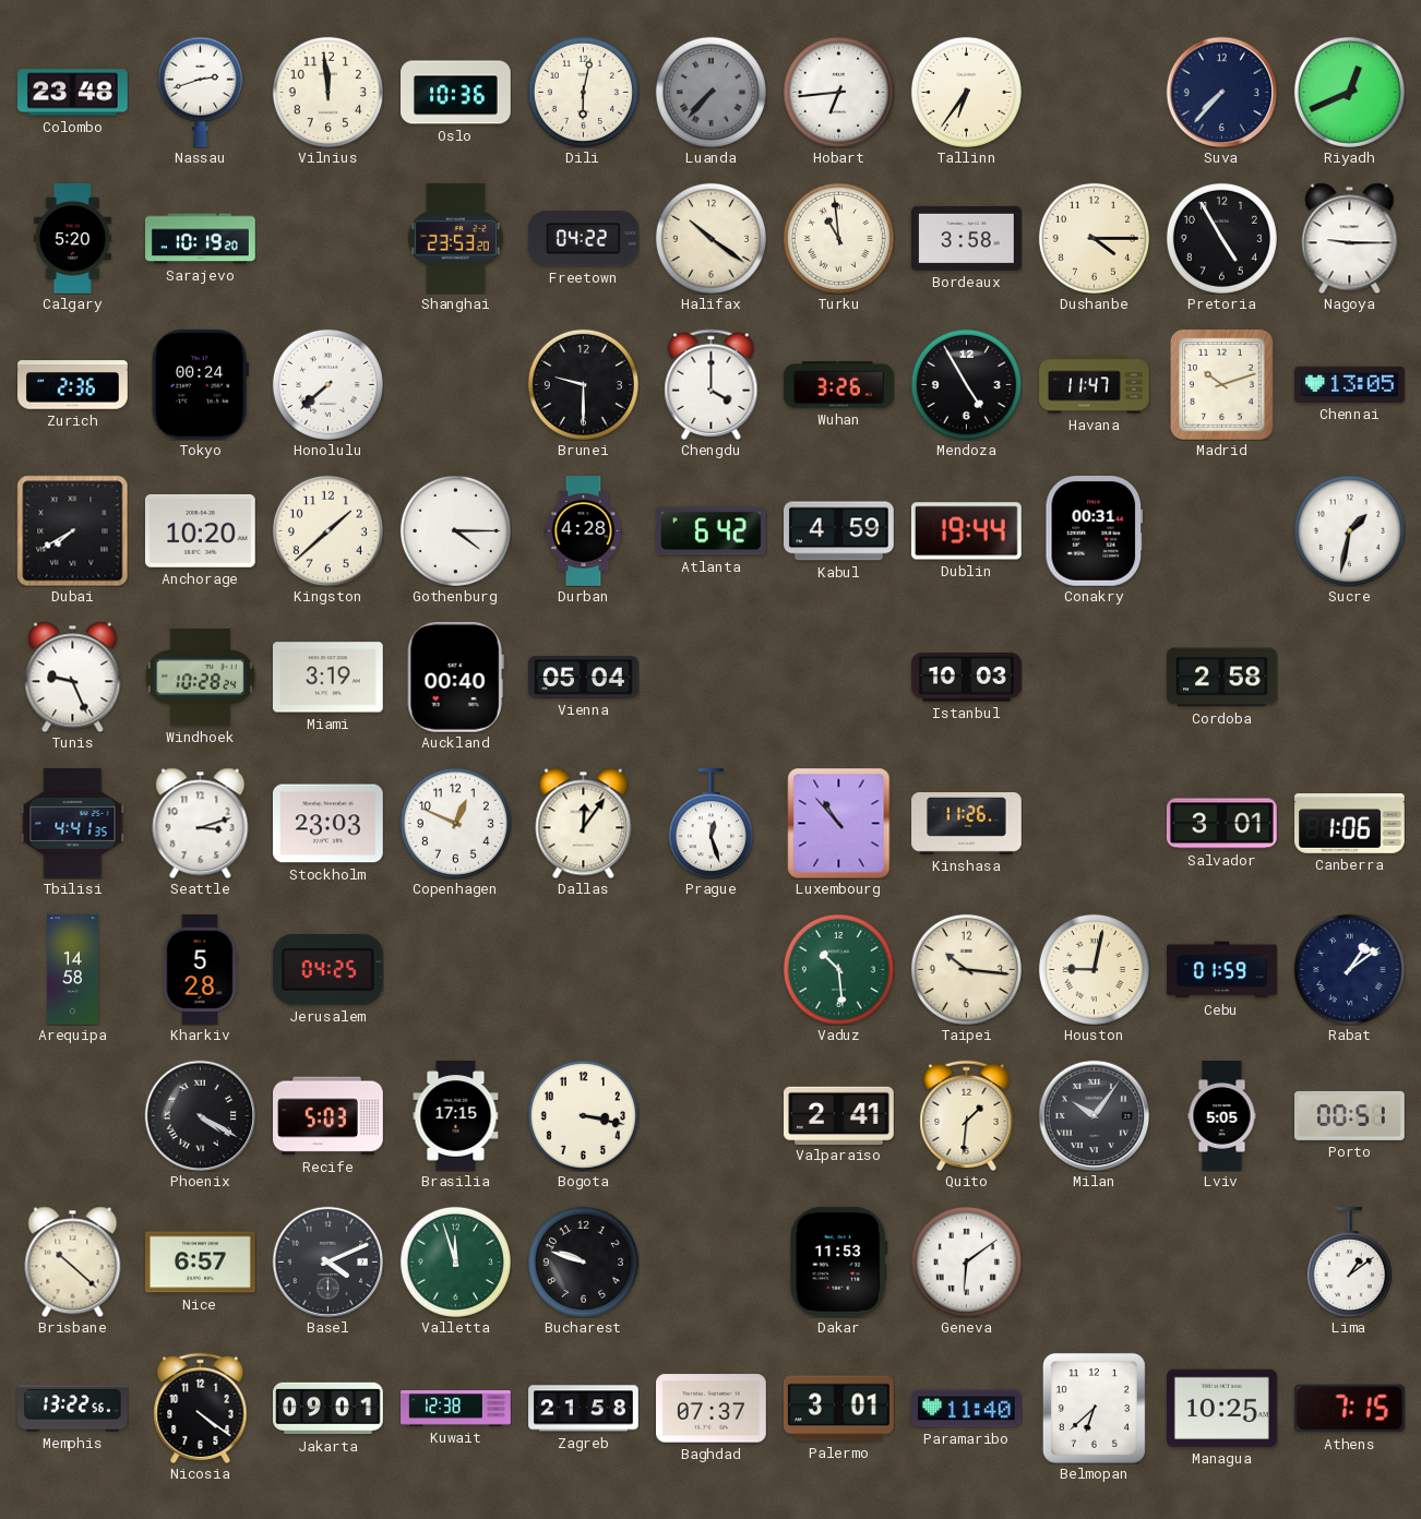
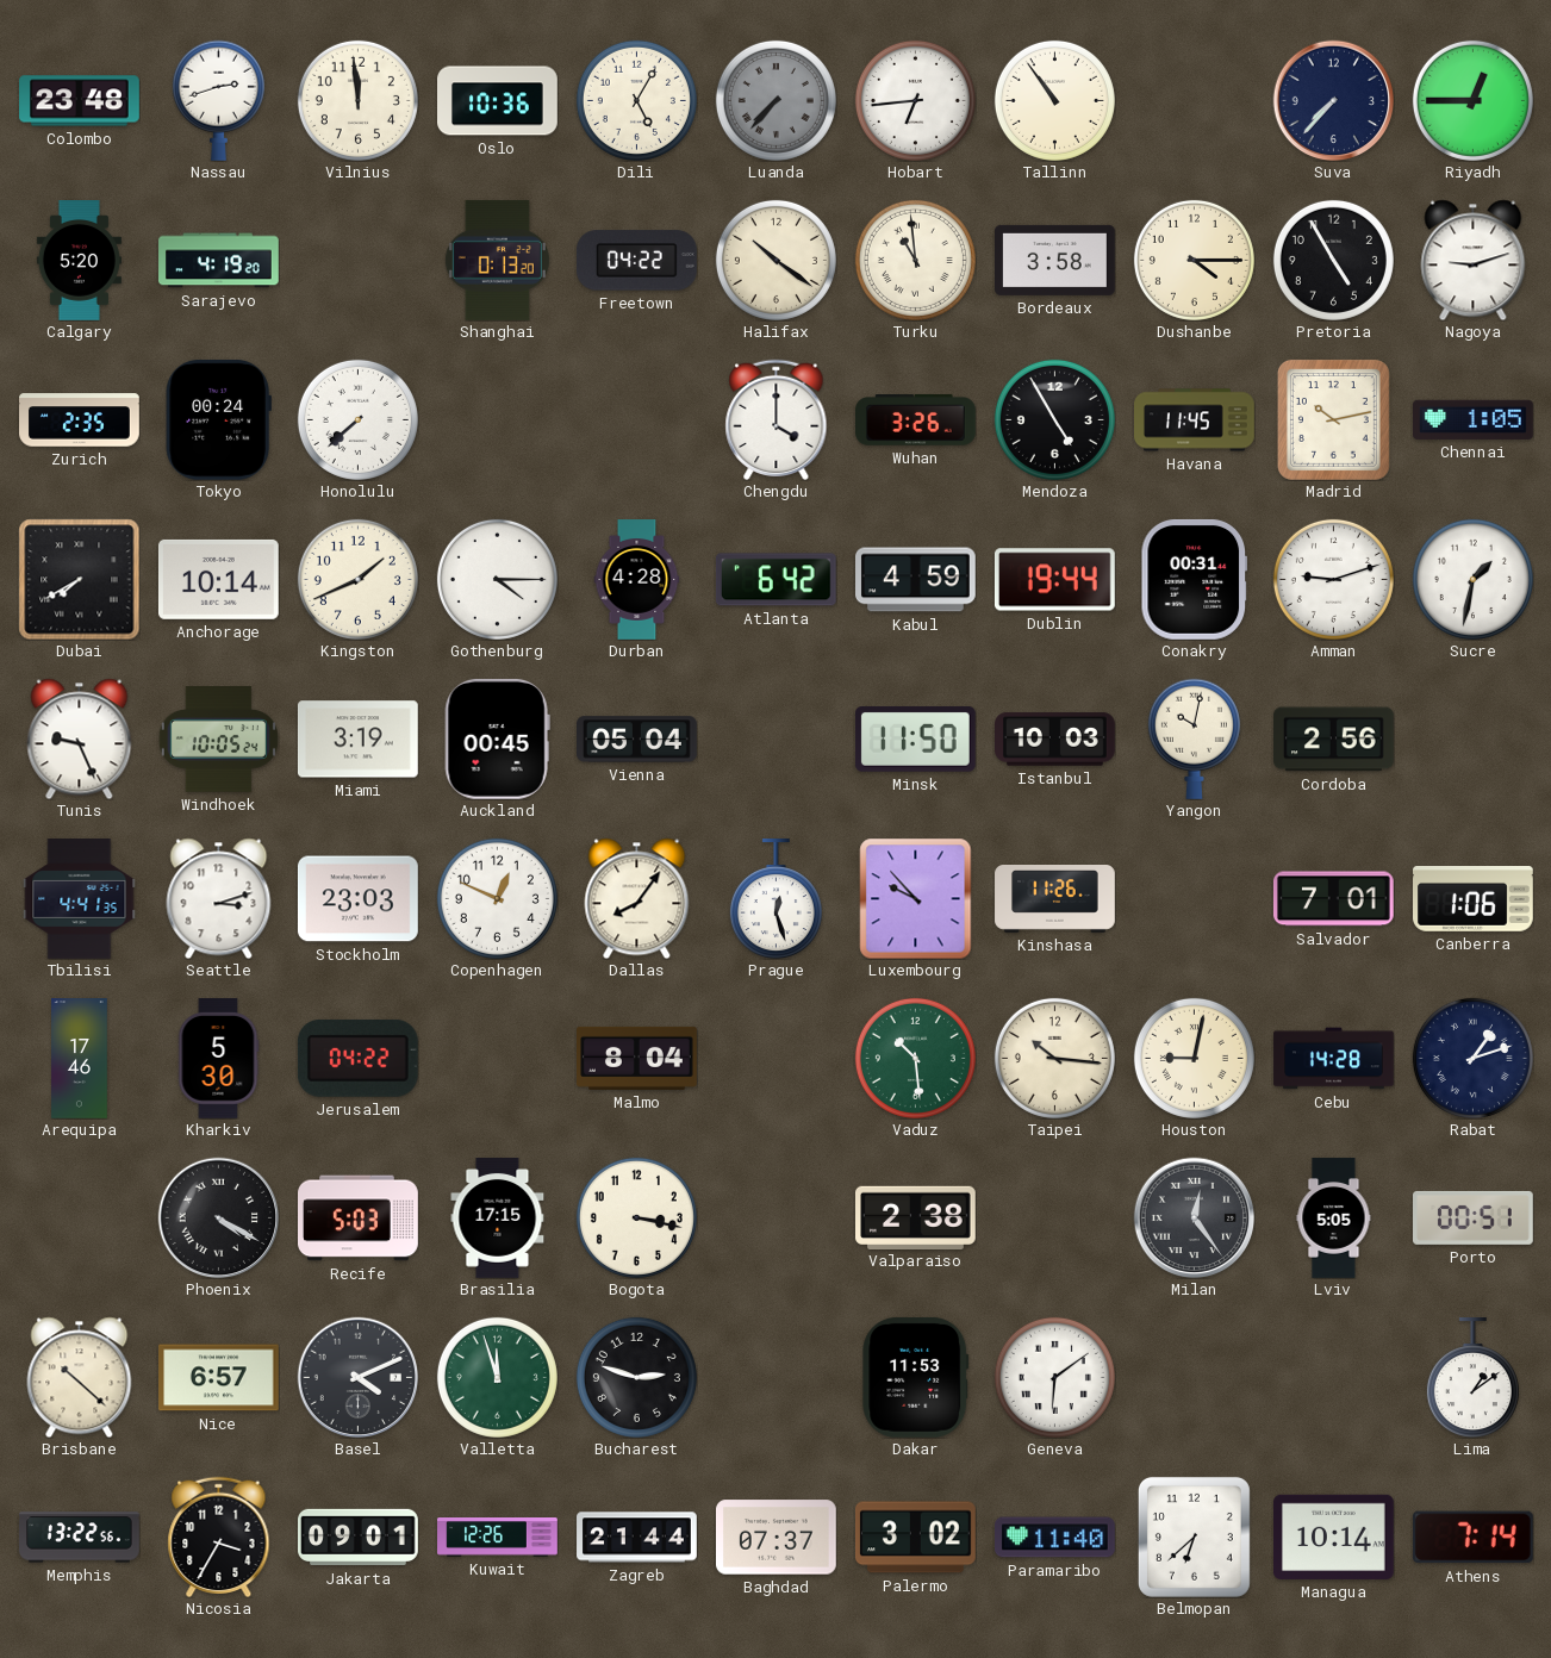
Dili: 6:02 -> 5:05
Tallinn: 6:36 -> 10:54
Riyadh: 12:41 -> 12:45
Sarajevo: 10:19 -> 4:19
Shanghai: 23:53 -> 0:13
Nagoya: 9:15 -> 9:12
Zurich: 2:36 -> 2:35
Brunei: 9:30 -> none
Havana: 11:47 -> 11:45
Madrid: 10:12 -> 10:13
Chennai: 13:05 -> 1:05
Anchorage: 10:20 -> 10:14
Kingston: 1:38 -> 1:41
Amman: none -> 9:12
Windhoek: 10:28 -> 10:05
Auckland: 00:40 -> 00:45
Minsk: none -> 11:50
Yangon: none -> 10:02
Cordoba: 2:58 -> 2:56
Dallas: 12:06 -> 8:06
Luxembourg: 10:53 -> 9:53
Salvador: 3:01 -> 7:01
Arequipa: 14:58 -> 17:46
Kharkiv: 5:28 -> 5:30
Jerusalem: 04:25 -> 04:22
Malmo: none -> 8:04
Cebu: 01:59 -> 14:28
Rabat: 1:09 -> 1:12
Valparaiso: 2:41 -> 2:38
Quito: 1:31 -> none
Milan: 10:06 -> 12:24
Bucharest: 9:48 -> 2:48
Nicosia: 4:21 -> 3:35
Kuwait: 12:38 -> 12:26
Zagreb: 21:58 -> 21:44
Palermo: 3:01 -> 3:02
Managua: 10:25 -> 10:14
Athens: 7:15 -> 7:14
